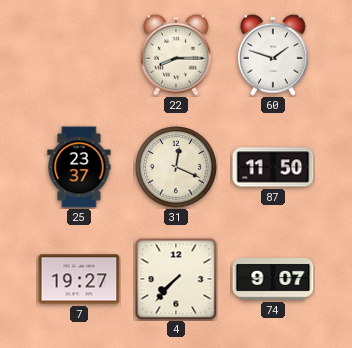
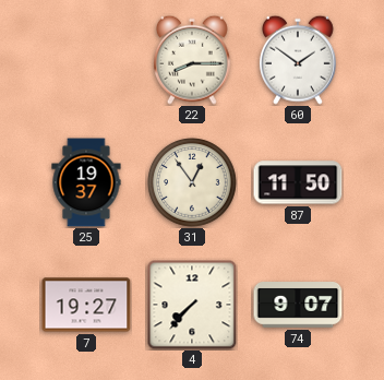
60: 1:48 -> 1:51
25: 23:37 -> 19:37
31: 12:19 -> 12:54
